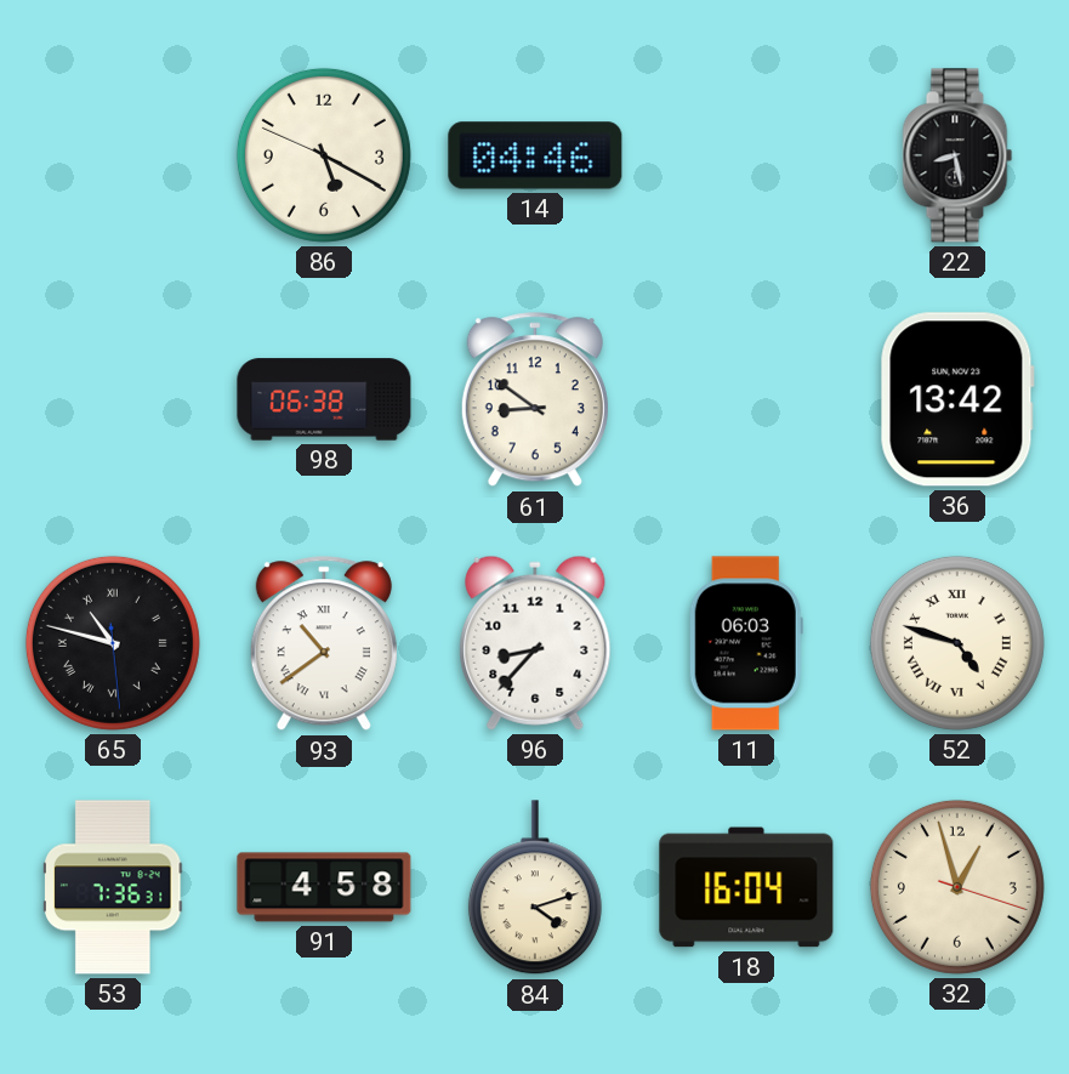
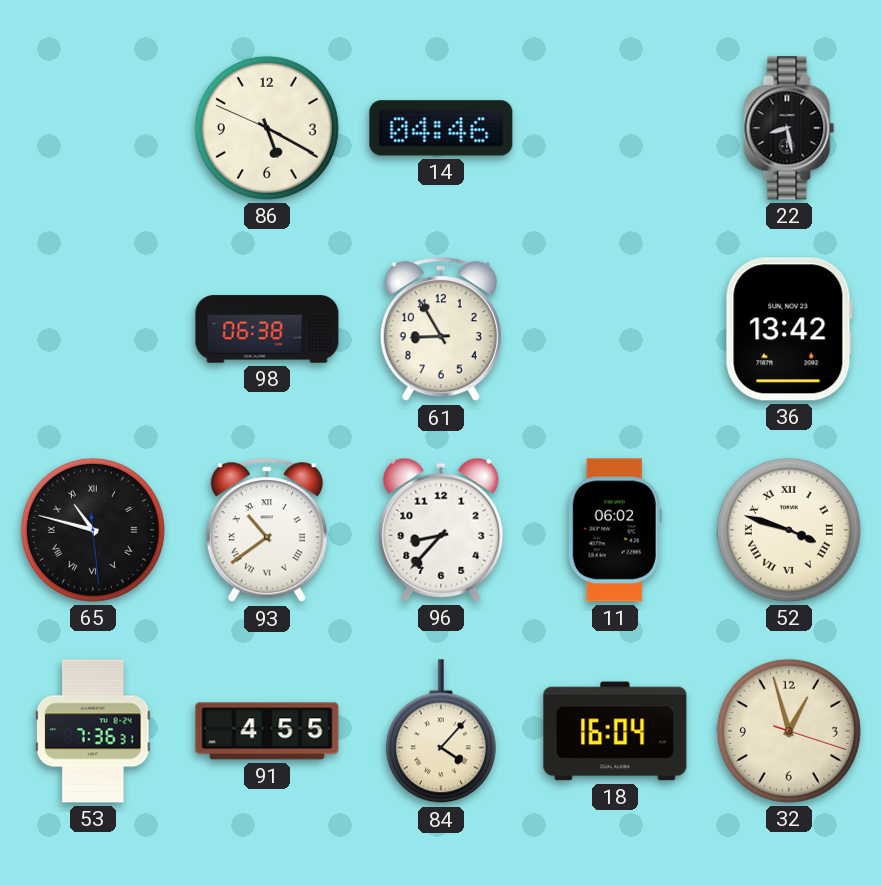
61: 8:51 -> 8:55
11: 06:03 -> 06:02
52: 4:48 -> 3:48
91: 4:58 -> 4:55
84: 4:12 -> 4:07
